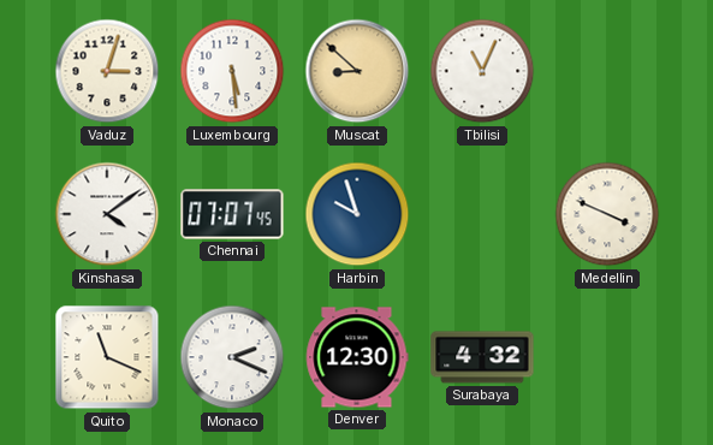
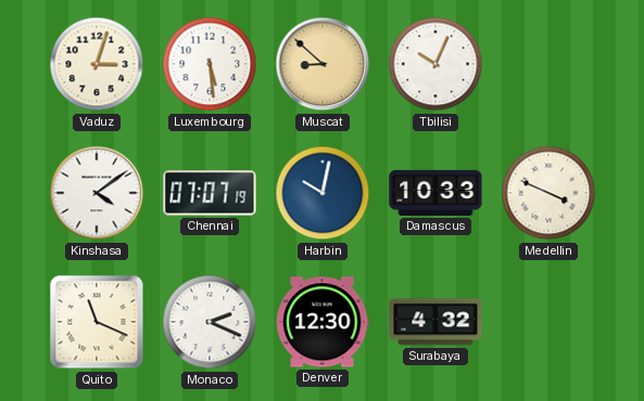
Tbilisi: 11:04 -> 10:04
Chennai: 07:07:45 -> 07:07:19
Harbin: 9:57 -> 10:02
Damascus: none -> 10:33
